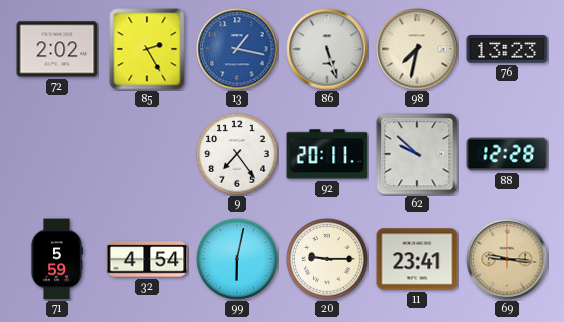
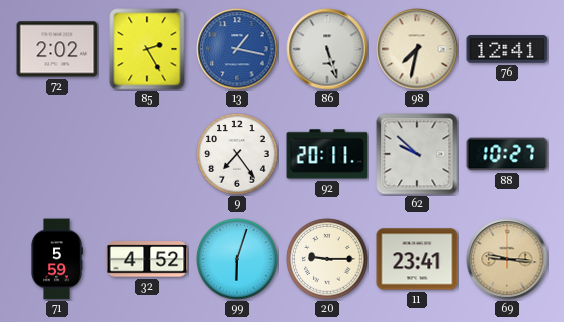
76: 13:23 -> 12:41
88: 12:28 -> 10:27
32: 4:54 -> 4:52
99: 6:02 -> 6:03
